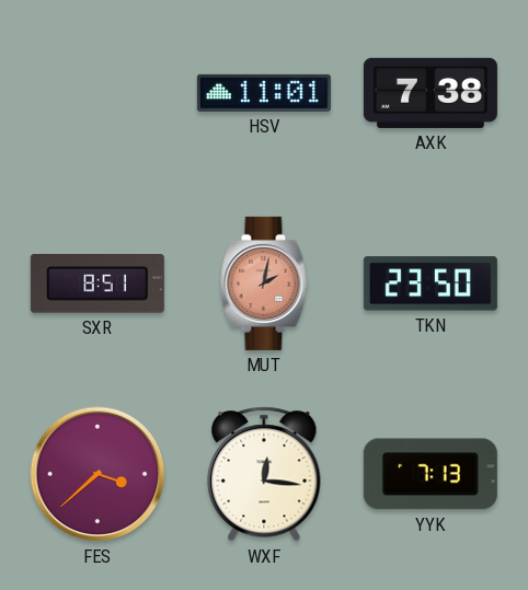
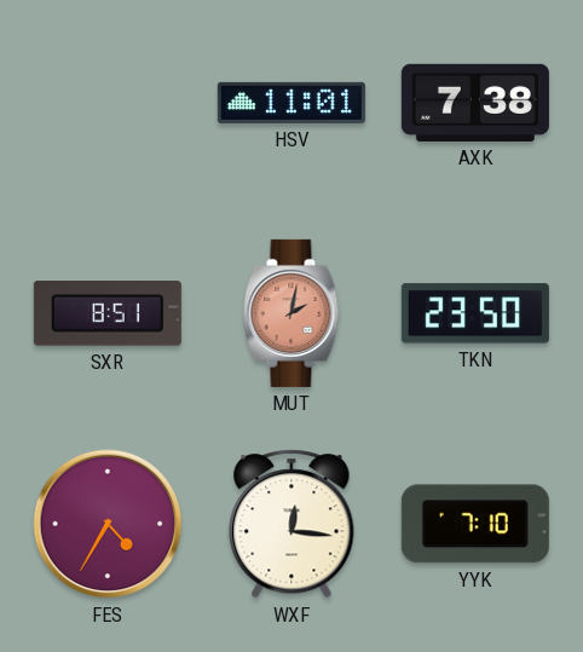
FES: 3:38 -> 4:35
YYK: 7:13 -> 7:10
